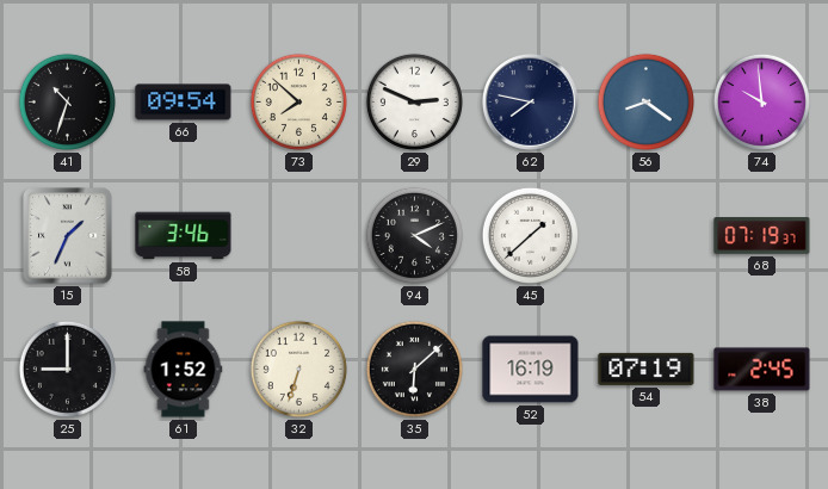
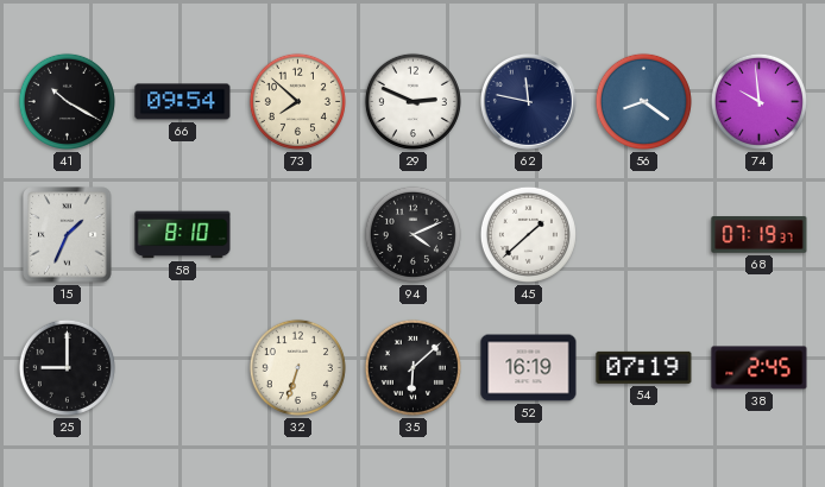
41: 10:33 -> 10:20
62: 7:47 -> 11:47
58: 3:46 -> 8:10
61: 1:52 -> none
